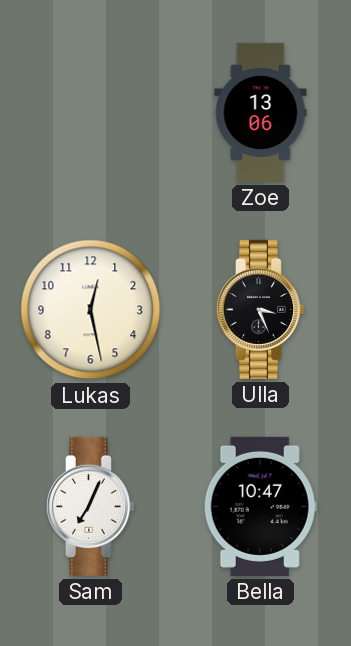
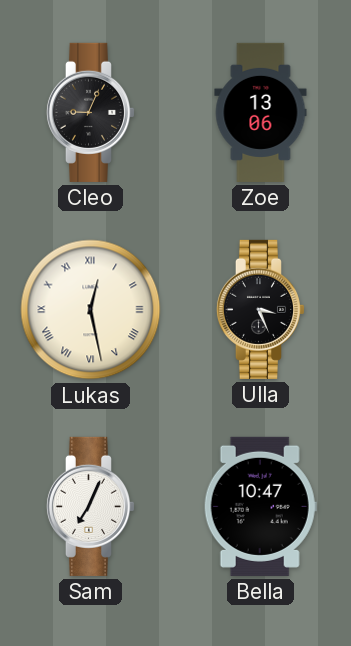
Cleo: none -> 9:04
Lukas numerals: Arabic -> Roman
